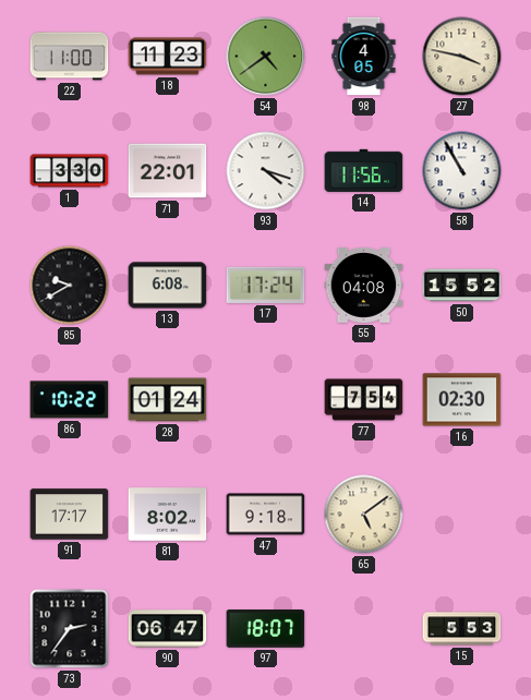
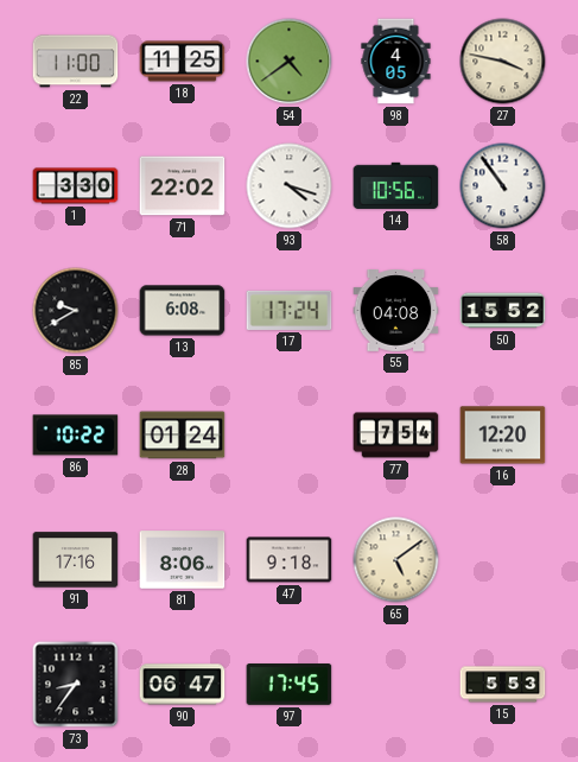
18: 11:23 -> 11:25
71: 22:01 -> 22:02
14: 11:56 -> 10:56
58: 10:55 -> 10:54
16: 02:30 -> 12:20
91: 17:17 -> 17:16
81: 8:02 -> 8:06
73: 2:36 -> 8:36
97: 18:07 -> 17:45
